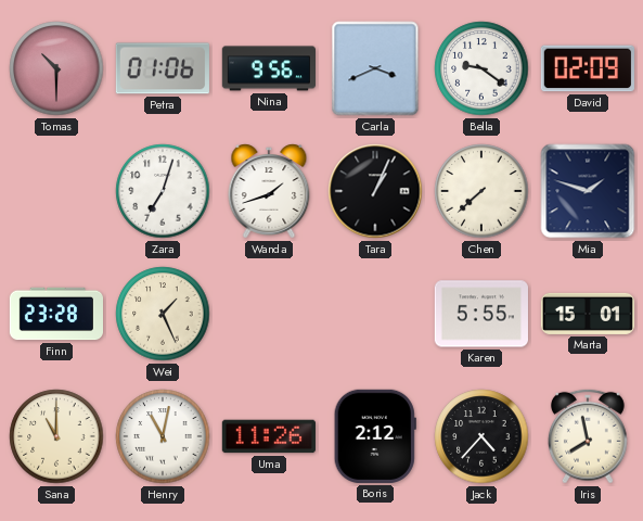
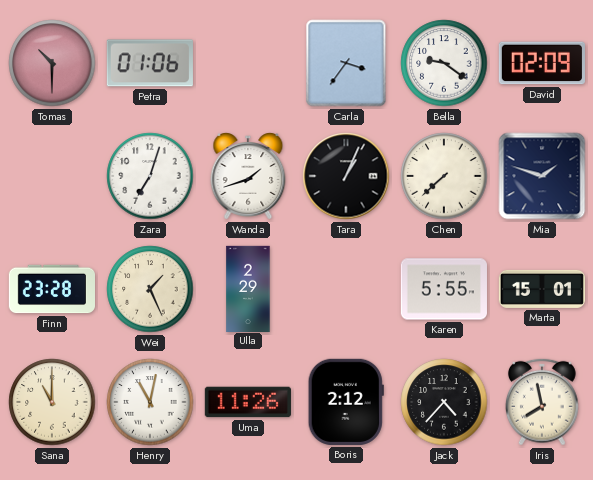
Nina: 9:56 -> none
Carla: 3:41 -> 3:36
Ulla: none -> 2:29
